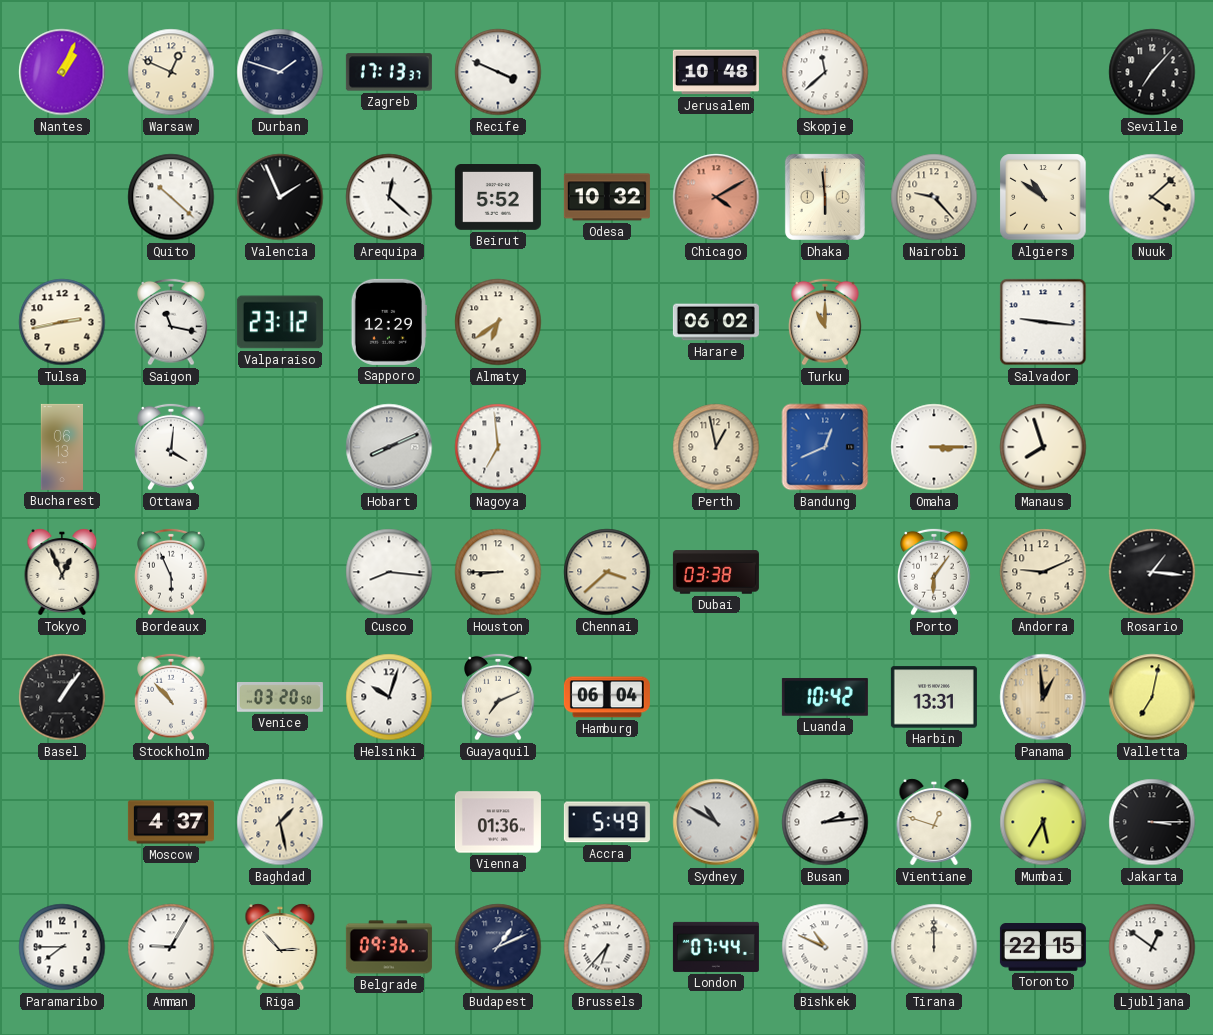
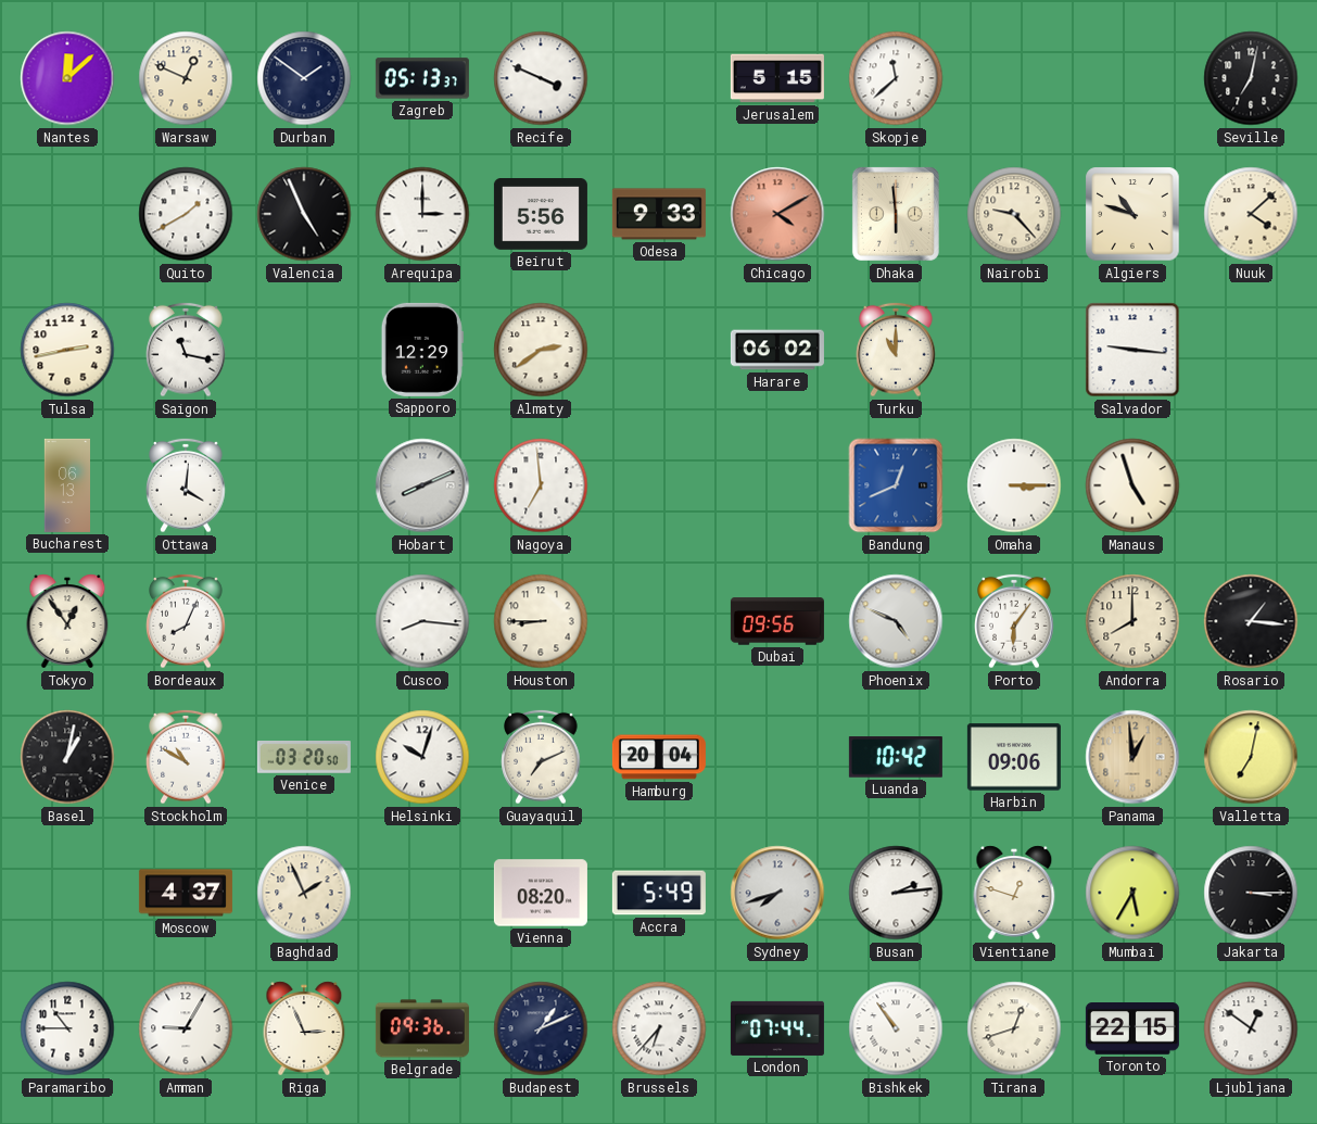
Nantes: 1:04 -> 12:08
Durban: 1:48 -> 1:51
Zagreb: 17:13 -> 05:13
Jerusalem: 10:48 -> 5:15
Seville: 7:07 -> 7:02
Quito: 10:22 -> 1:40
Valencia: 1:56 -> 4:56
Arequipa: 12:22 -> 3:00
Beirut: 5:52 -> 5:56
Odesa: 10:32 -> 9:33
Algiers: 10:51 -> 10:48
Valparaiso: 23:12 -> none
Almaty: 6:39 -> 2:39
Perth: 12:58 -> none
Manaus: 7:57 -> 4:57
Tokyo: 12:56 -> 12:54
Bordeaux: 5:56 -> 8:04
Chennai: 3:38 -> none
Dubai: 03:38 -> 09:56
Phoenix: none -> 4:49
Andorra: 9:11 -> 8:00
Basel: 1:06 -> 1:02
Stockholm: 10:53 -> 10:50
Hamburg: 06:04 -> 20:04
Harbin: 13:31 -> 09:06
Baghdad: 1:28 -> 1:56
Vienna: 01:36 -> 08:20
Sydney: 10:50 -> 7:42
Paramaribo: 7:45 -> 10:45
Riga: 2:53 -> 2:56
Bishkek: 10:49 -> 10:54
Tirana: 12:00 -> 12:42
